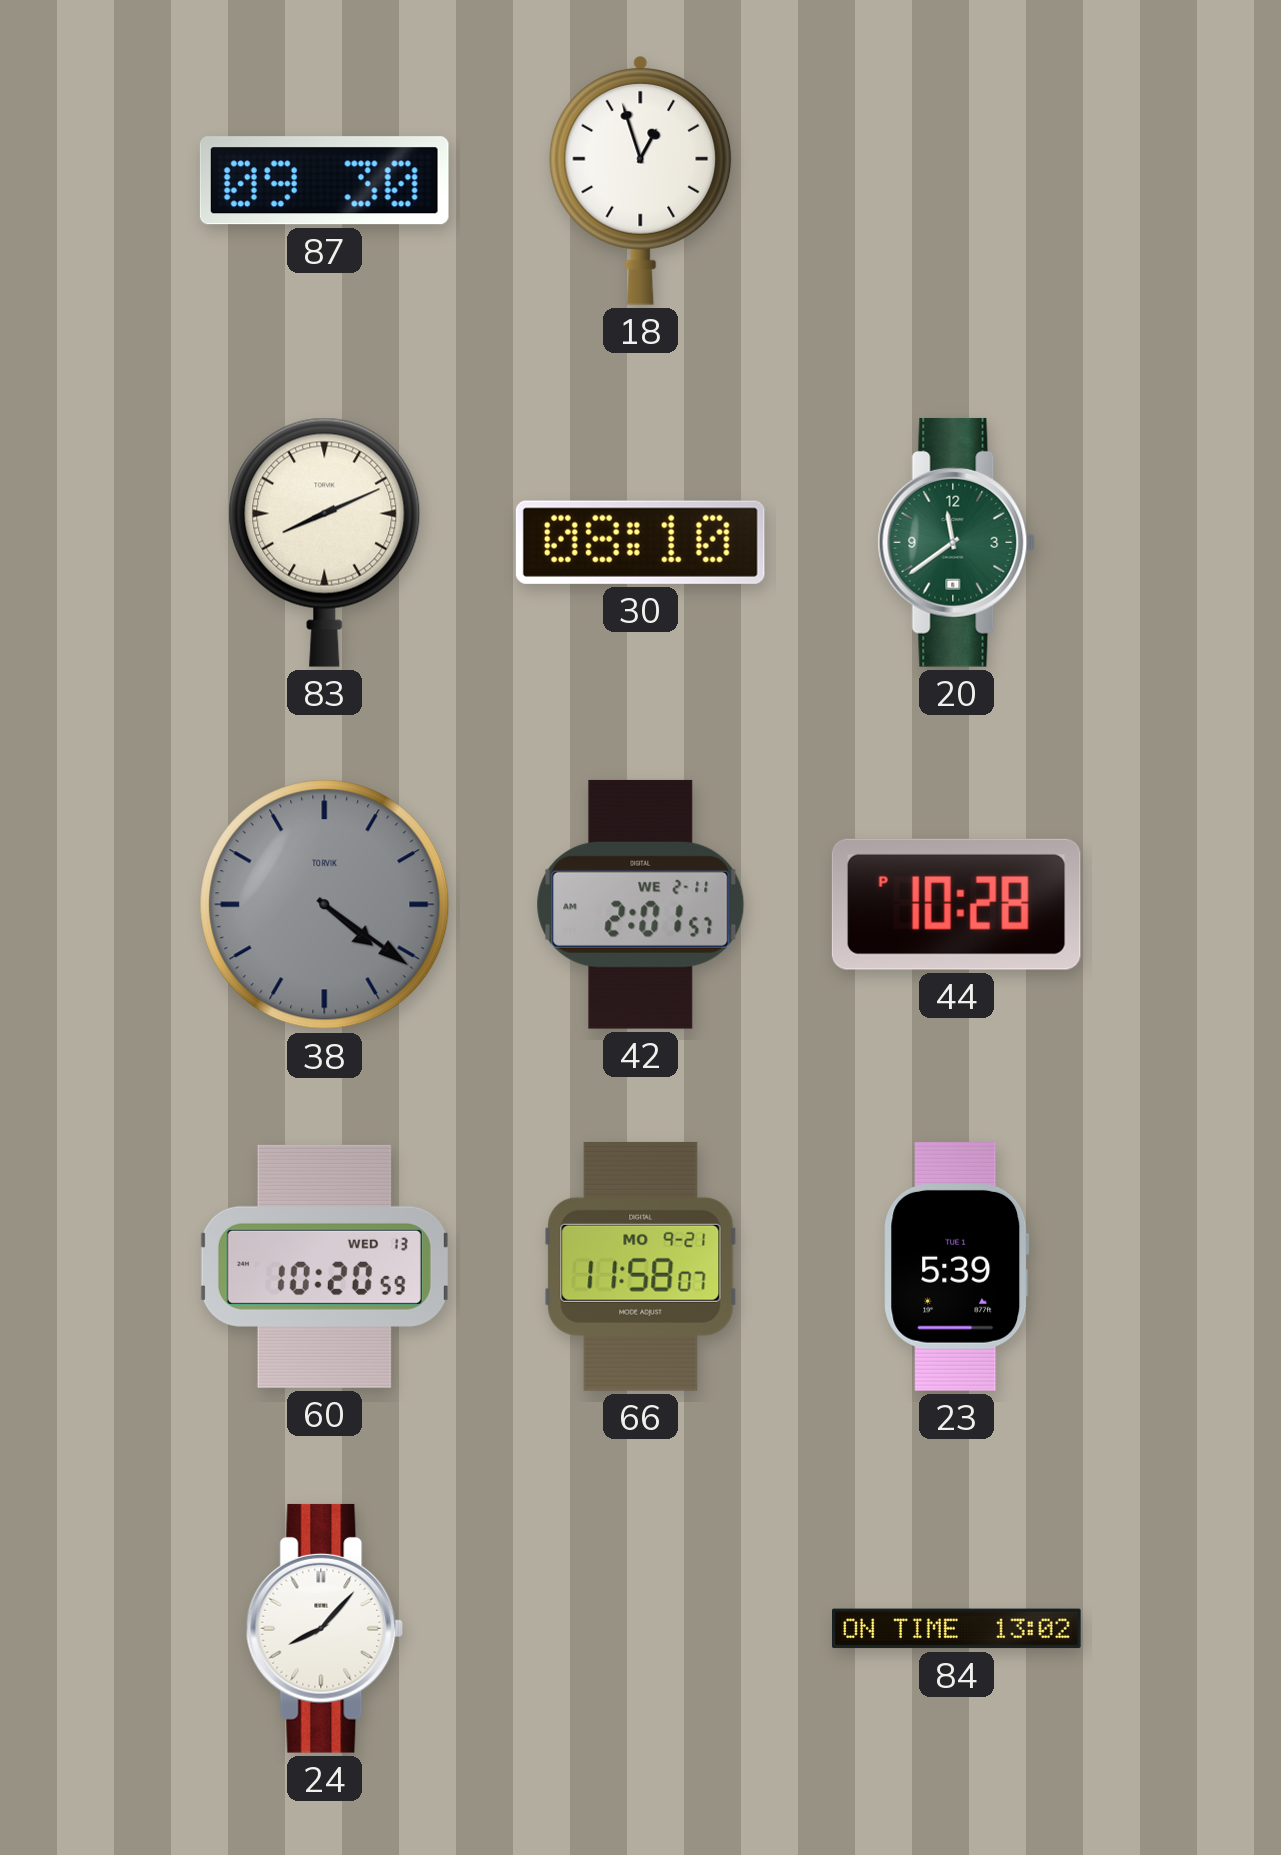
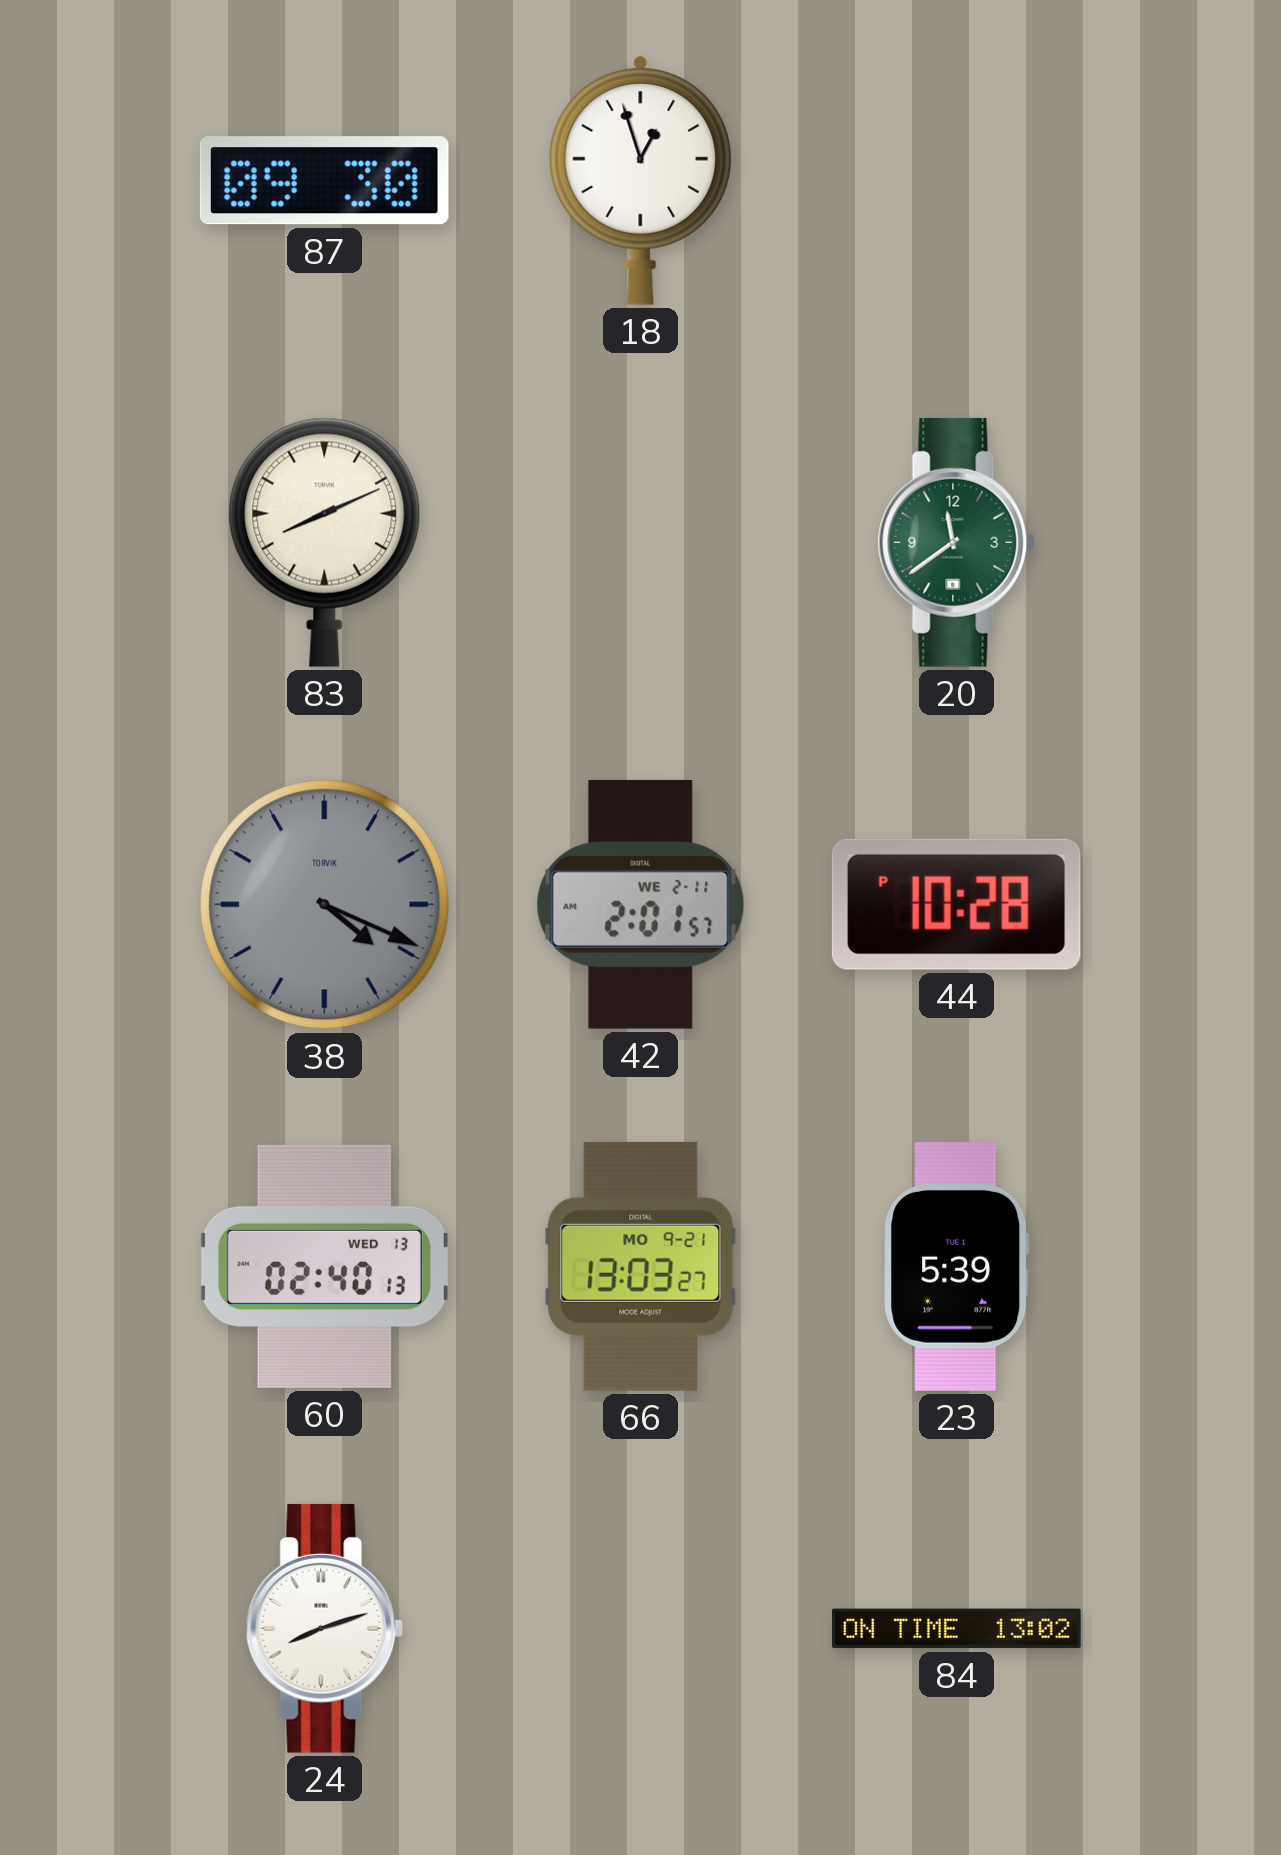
30: 08:10 -> none
38: 4:21 -> 4:19
60: 10:20 -> 02:40
66: 11:58 -> 13:03
24: 8:07 -> 8:12
